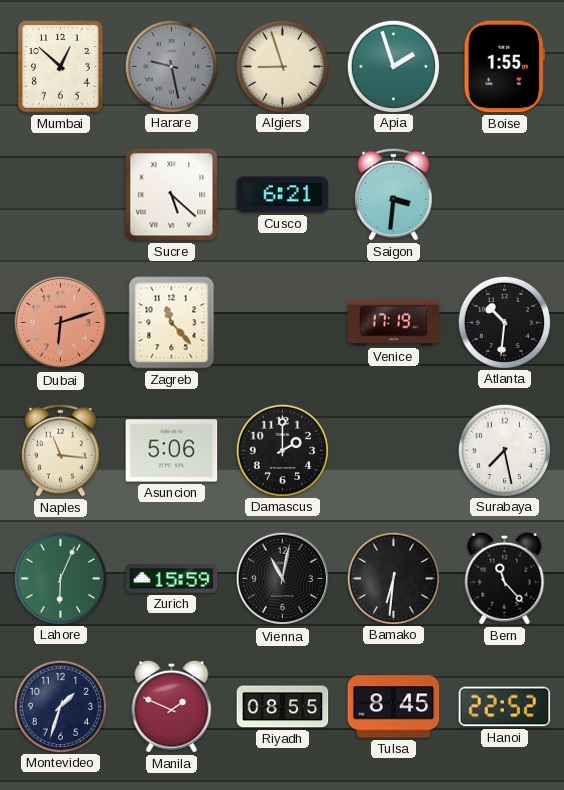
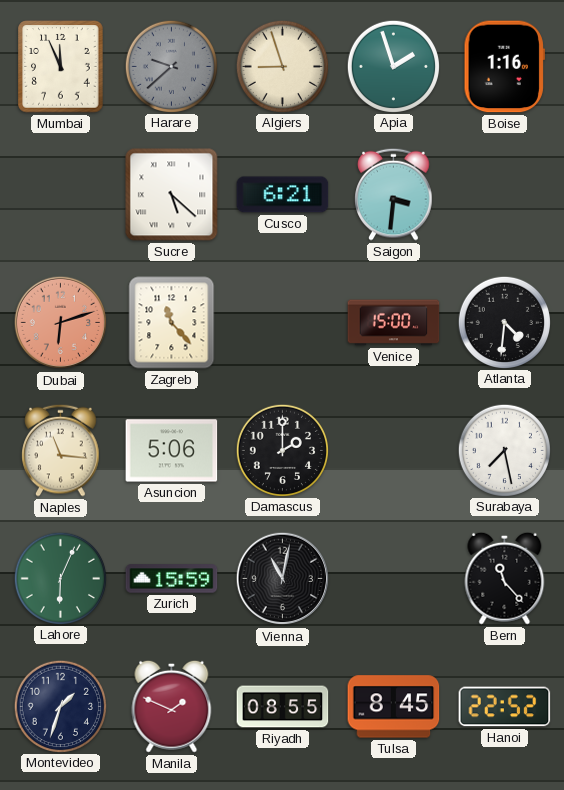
Mumbai: 12:52 -> 11:56
Harare: 9:28 -> 9:38
Boise: 1:55 -> 1:16
Venice: 17:19 -> 15:00
Atlanta: 10:31 -> 4:31
Bamako: 6:31 -> none
